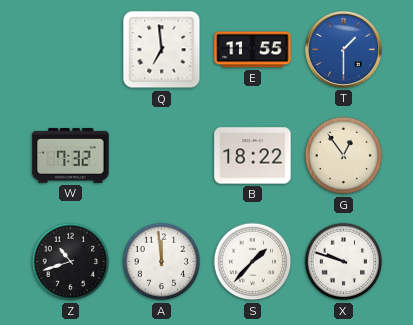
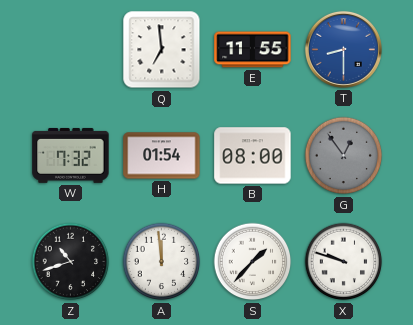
T: 1:30 -> 8:30
H: none -> 01:54
B: 18:22 -> 08:00
G dial: cream -> grey
